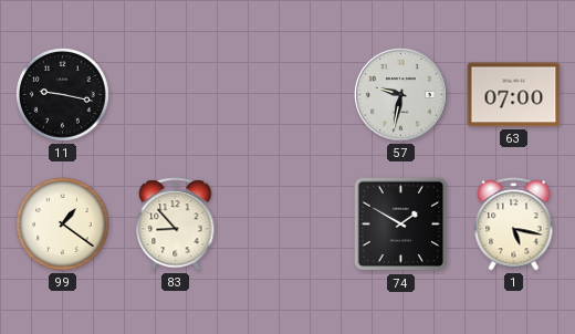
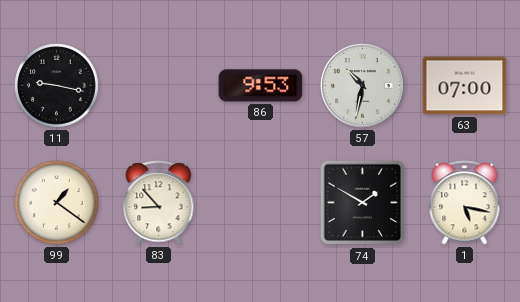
86: none -> 9:53
57: 9:32 -> 10:32
